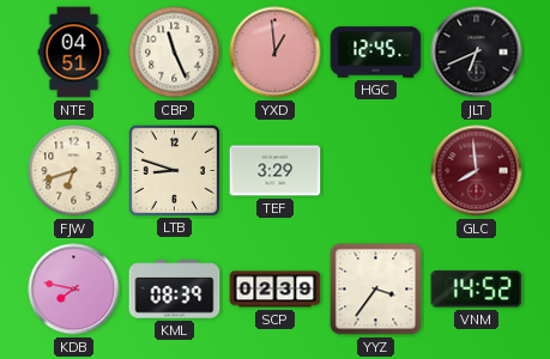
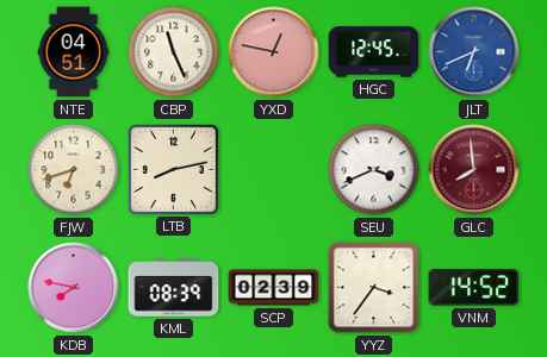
YXD: 12:59 -> 12:47
JLT dial: black -> blue
LTB: 8:48 -> 8:13
TEF: 3:29 -> none
SEU: none -> 3:41
